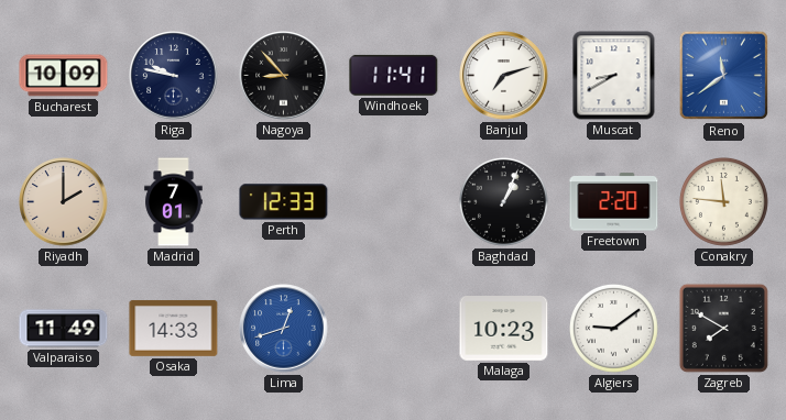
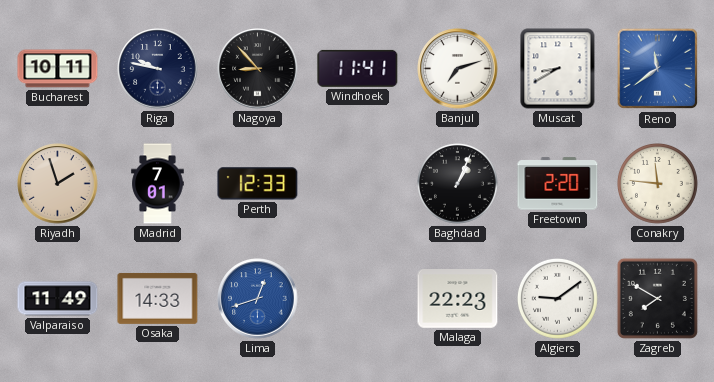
Bucharest: 10:09 -> 10:11
Riyadh: 2:00 -> 1:57
Malaga: 10:23 -> 22:23
